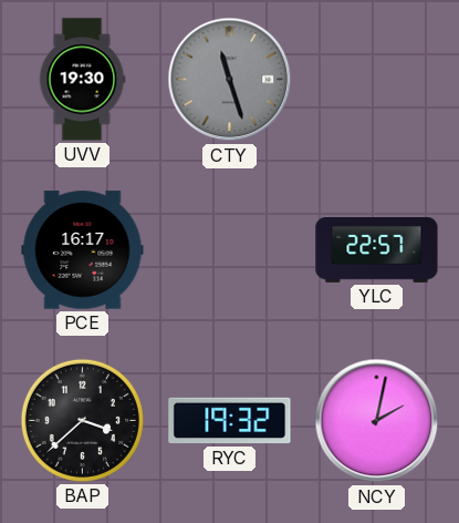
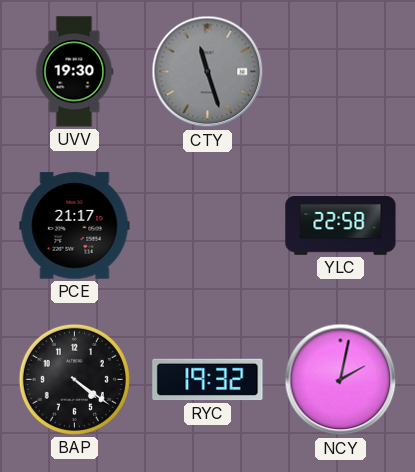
PCE: 16:17 -> 21:17
YLC: 22:57 -> 22:58
BAP: 3:38 -> 4:21
